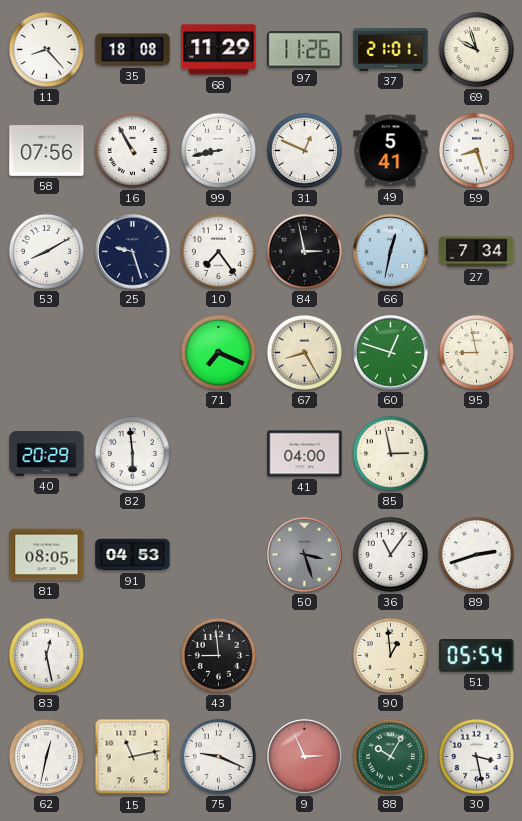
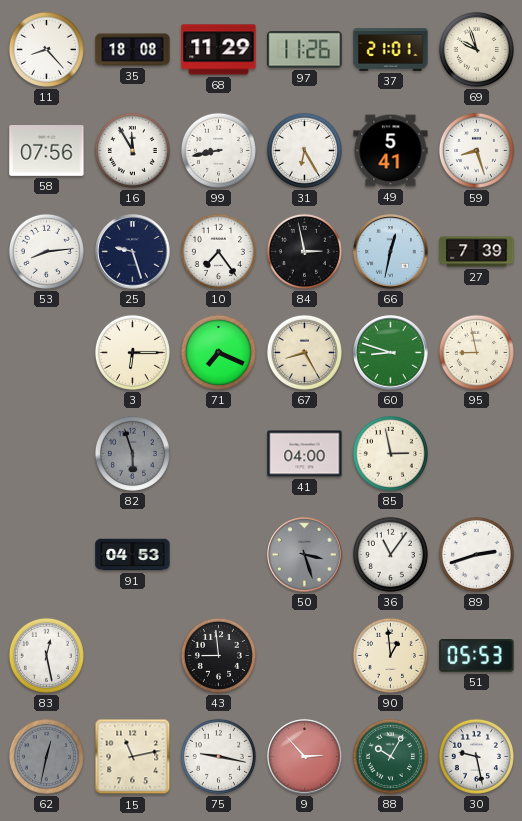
16: 10:55 -> 11:55
31: 12:49 -> 6:25
53: 8:10 -> 8:14
27: 7:34 -> 7:39
3: none -> 6:15
60: 12:48 -> 8:48
40: 20:29 -> none
82: 5:59 -> 5:57
82 dial: white -> grey
81: 08:05 -> none
51: 05:54 -> 05:53
62 dial: white -> grey
75: 9:19 -> 9:17
9: 2:56 -> 2:53
30: 3:28 -> 9:28
